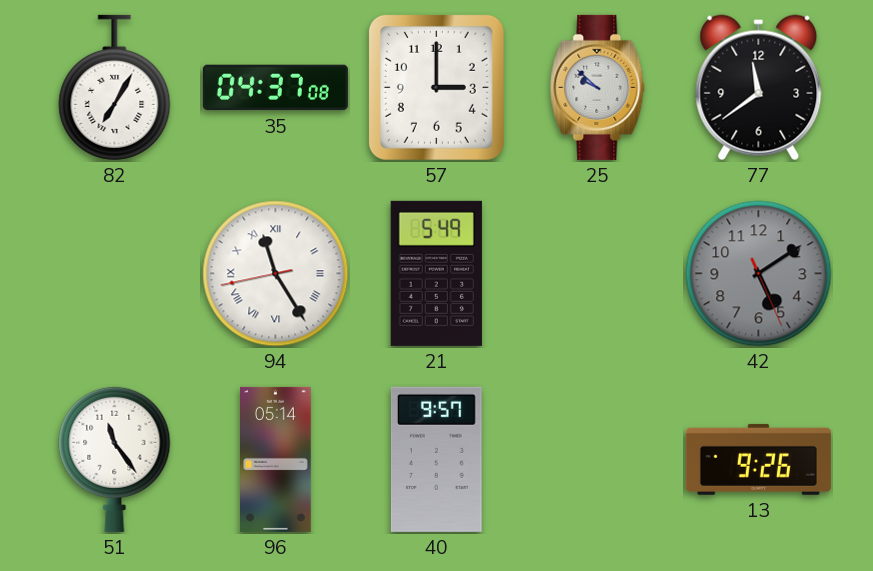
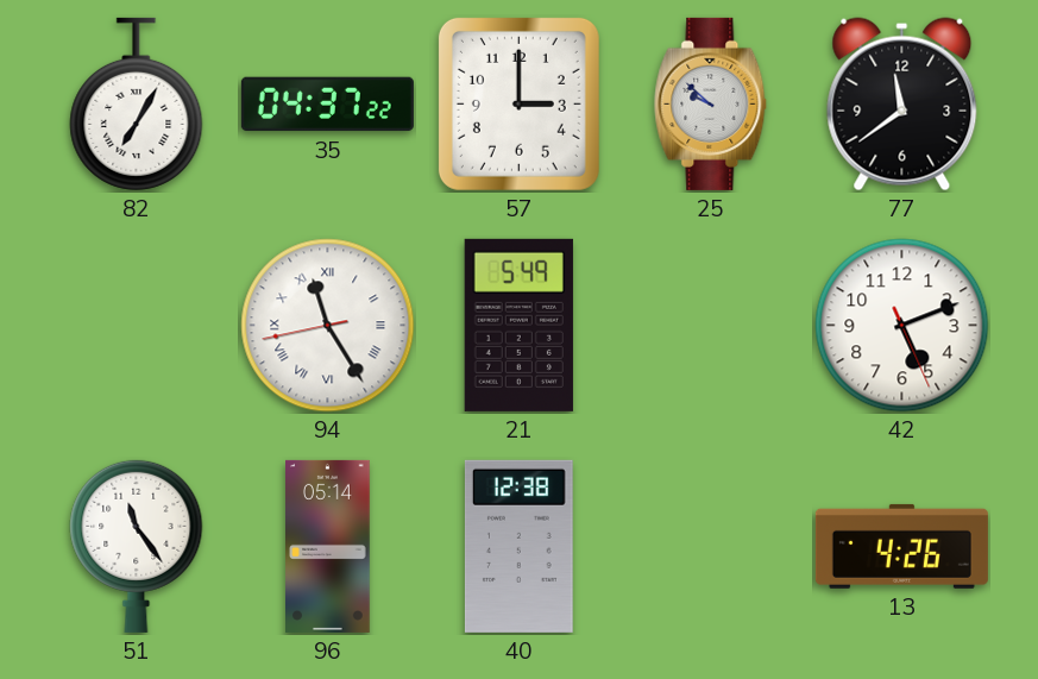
35: 04:37:08 -> 04:37:22
42: 5:09 -> 5:11
42 dial: grey -> white
40: 9:57 -> 12:38
13: 9:26 -> 4:26
